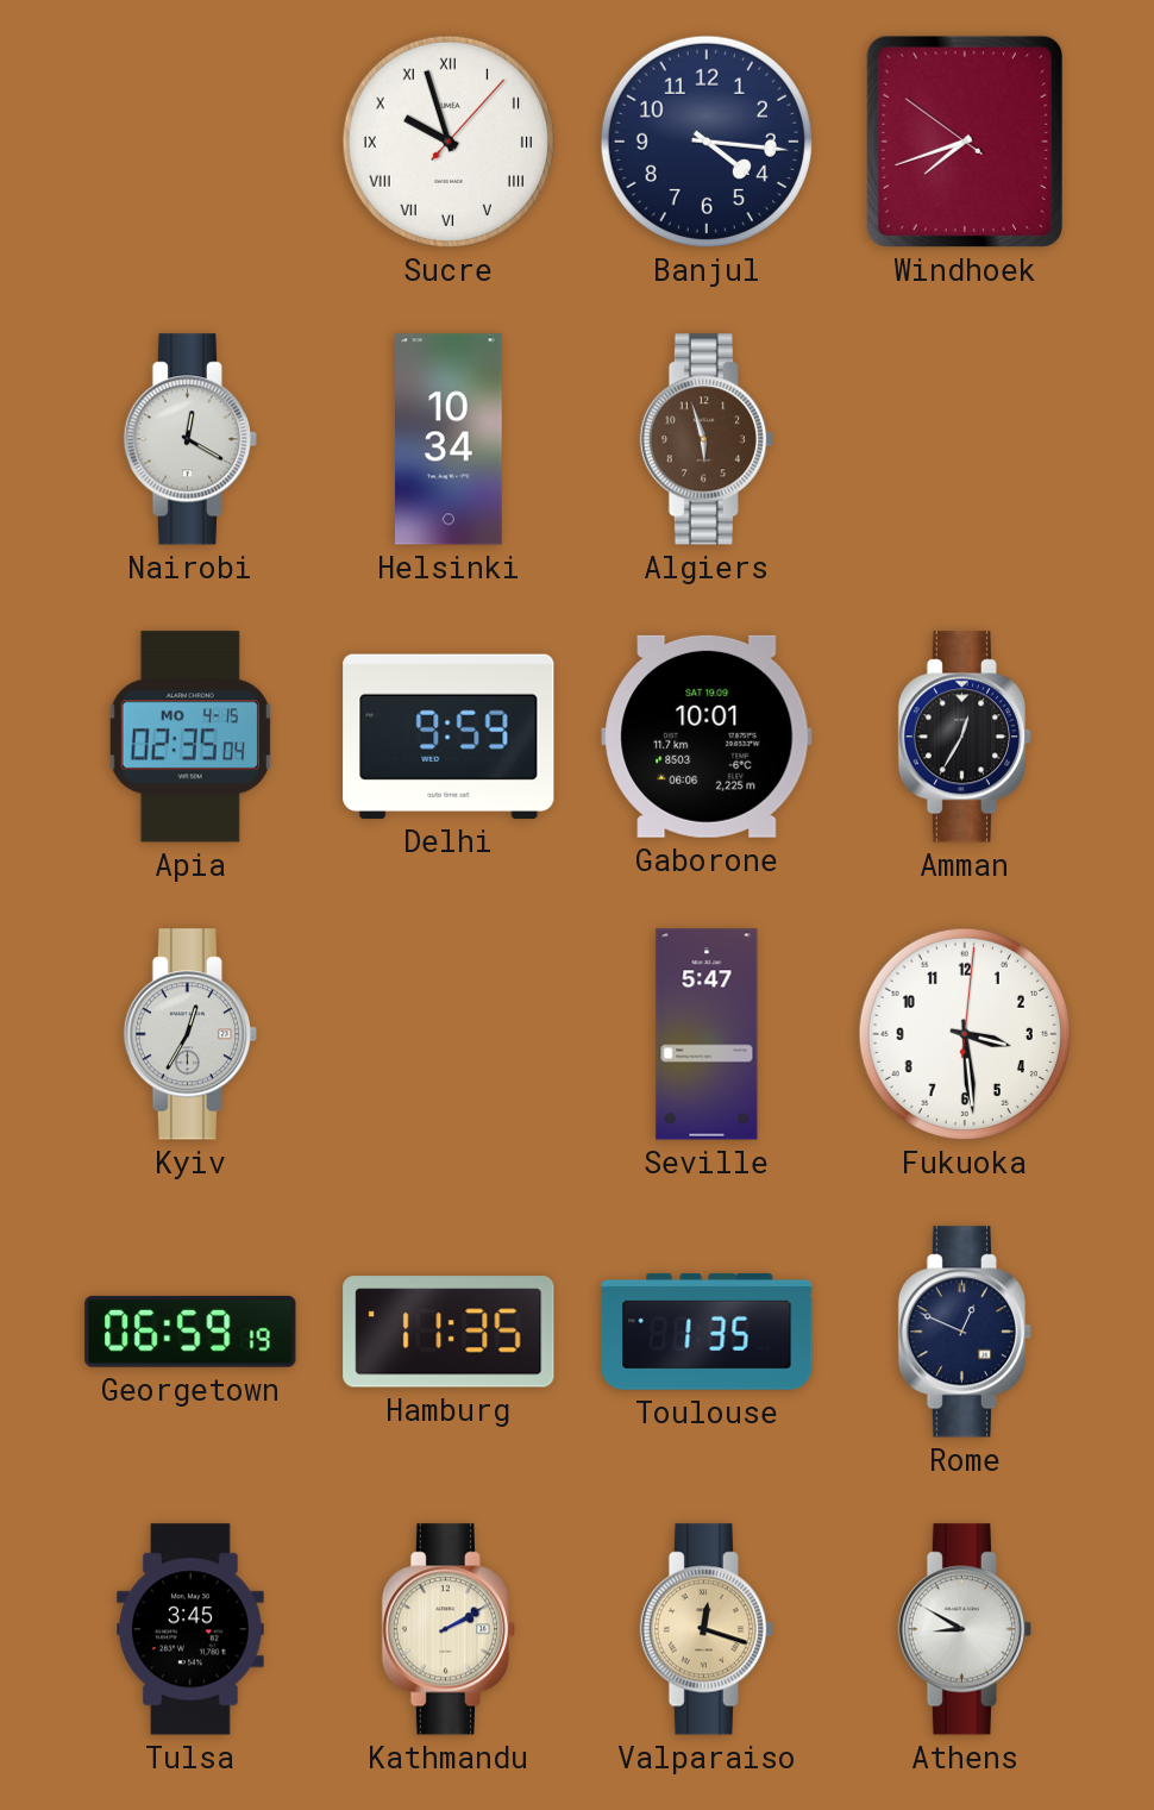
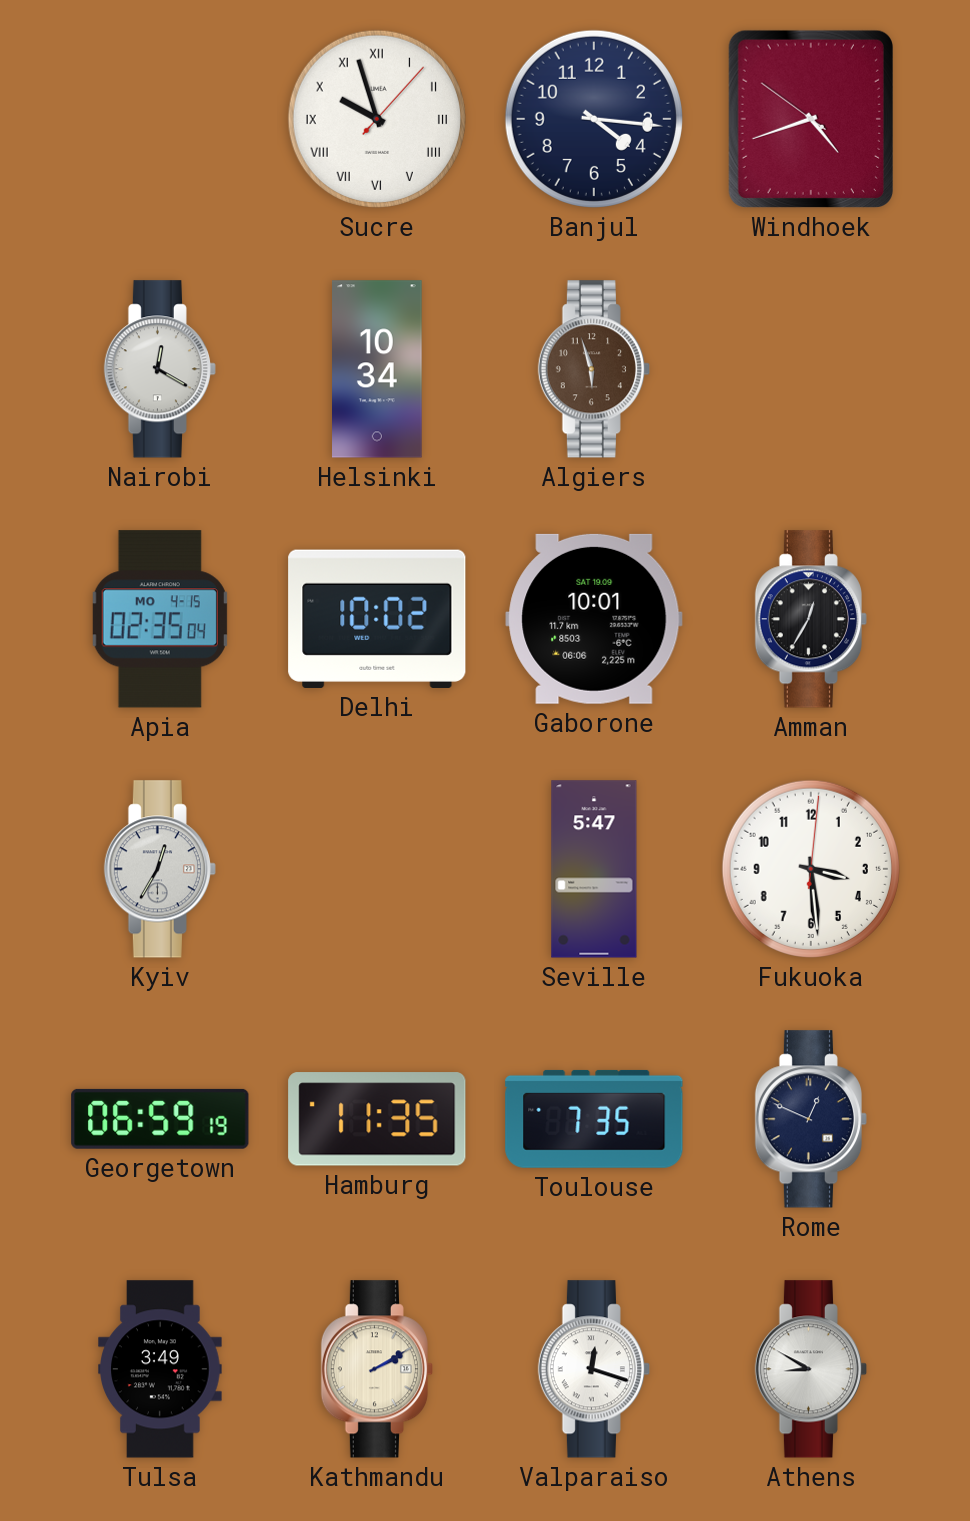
Windhoek: 7:41 -> 4:41
Delhi: 9:59 -> 10:02
Toulouse: 1:35 -> 7:35
Tulsa: 3:45 -> 3:49
Valparaiso dial: champagne -> white
